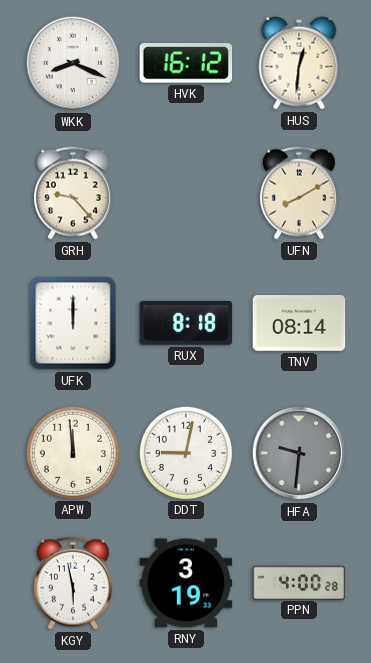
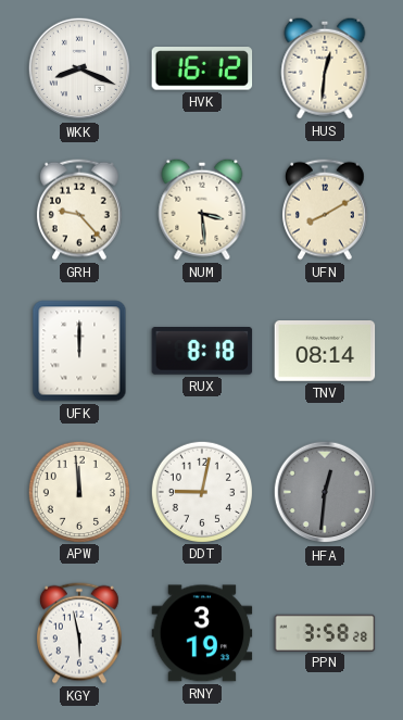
NUM: none -> 3:29
HFA: 9:31 -> 12:31
PPN: 4:00 -> 3:58
